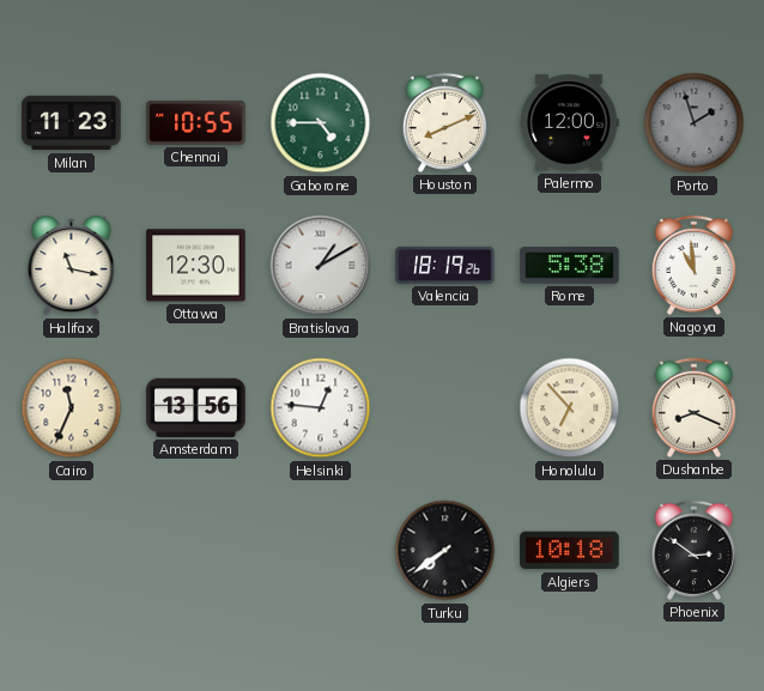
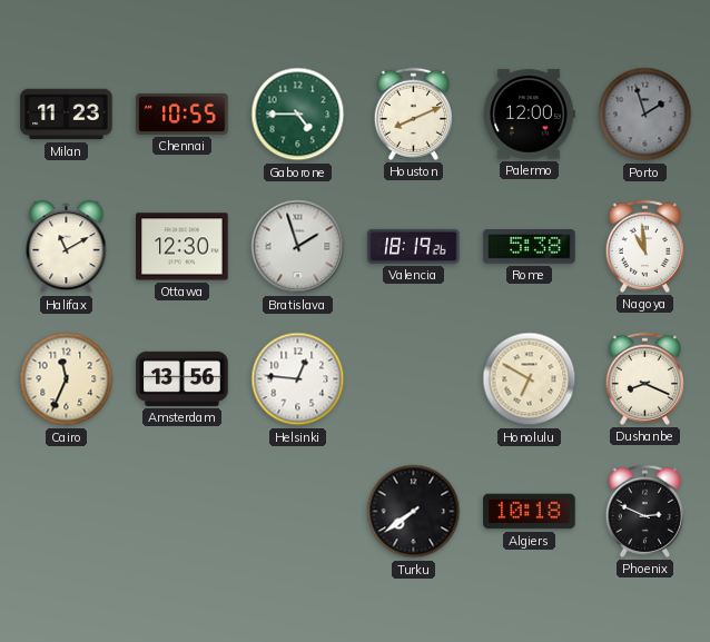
Halifax: 11:17 -> 11:10
Bratislava: 1:10 -> 1:57
Honolulu: 6:53 -> 6:50
Phoenix: 2:51 -> 2:49
